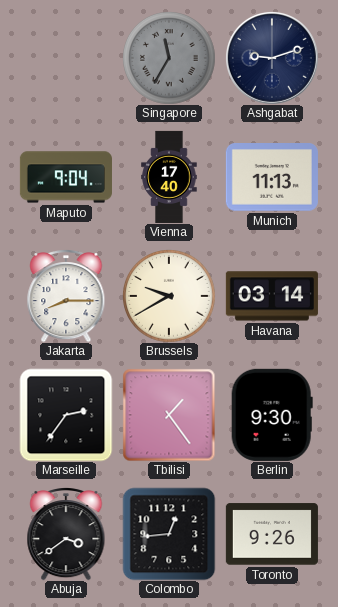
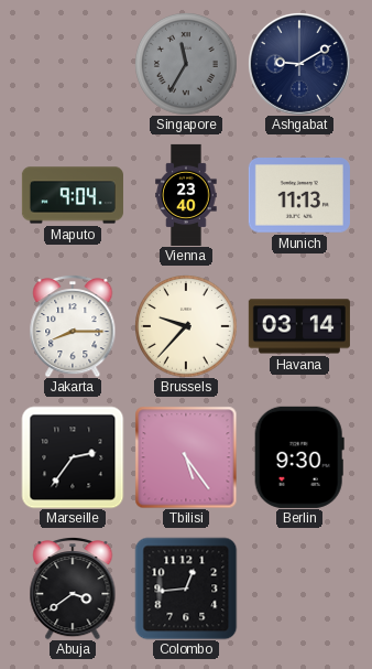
Ashgabat: 9:12 -> 9:10
Vienna: 17:40 -> 23:40
Brussels: 9:40 -> 9:37
Tbilisi: 1:24 -> 5:24
Toronto: 9:26 -> none
